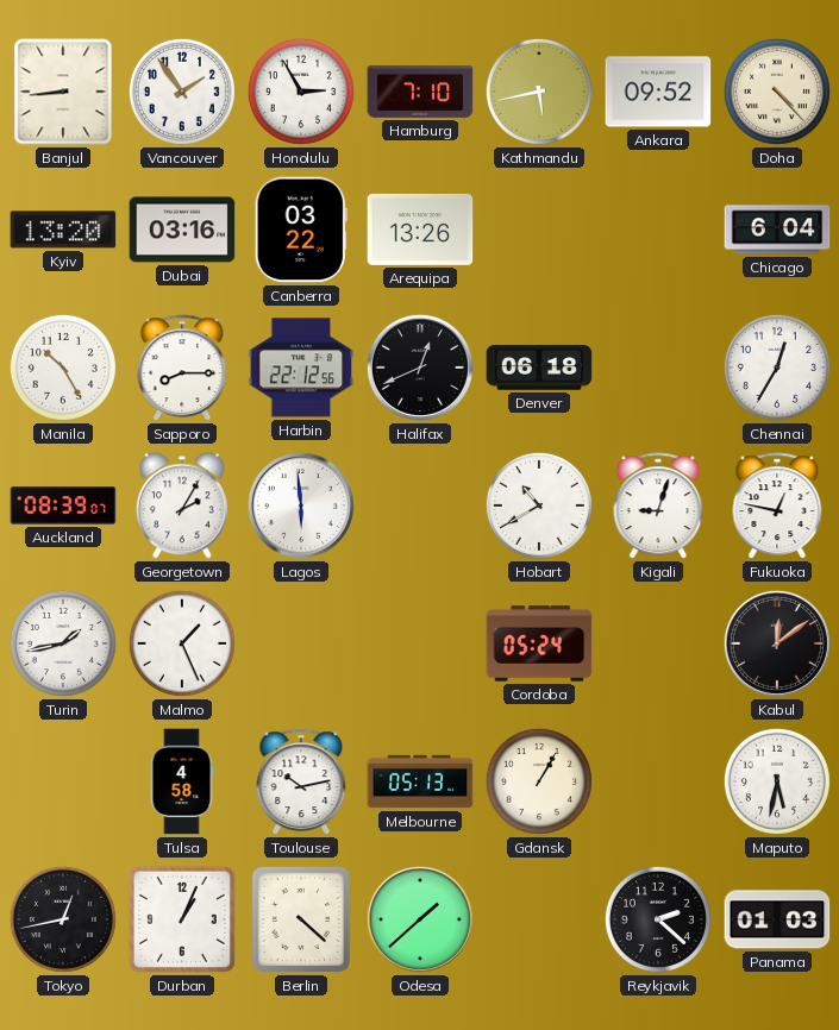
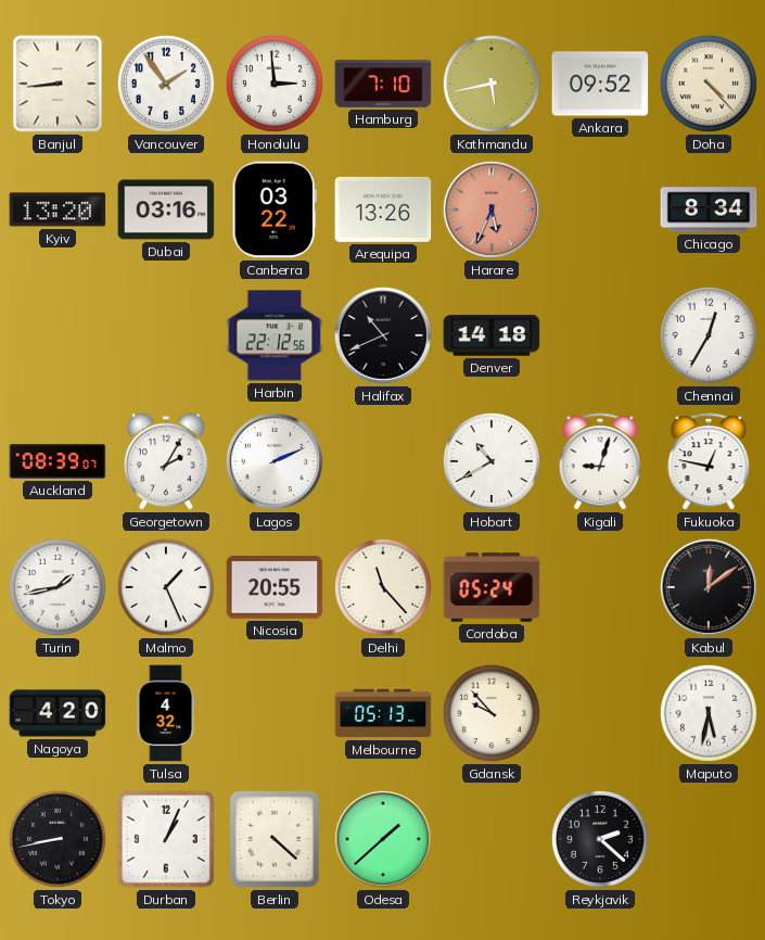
Honolulu: 2:55 -> 2:59
Harare: none -> 5:34
Chicago: 6:04 -> 8:34
Manila: 10:25 -> none
Sapporo: 8:15 -> none
Halifax: 12:41 -> 10:41
Denver: 06:18 -> 14:18
Lagos: 5:59 -> 2:11
Nicosia: none -> 20:55
Delhi: none -> 11:23
Nagoya: none -> 4:20
Tulsa: 4:58 -> 4:32
Toulouse: 10:13 -> none
Gdansk: 1:05 -> 9:53
Tokyo: 12:43 -> 8:43
Panama: 01:03 -> none
